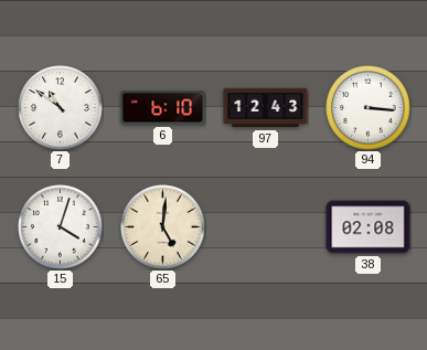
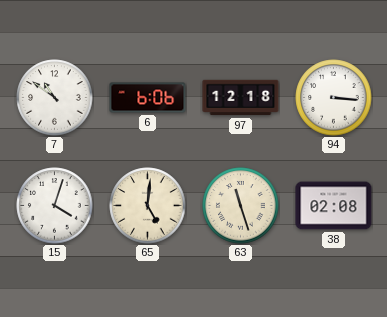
6: 6:10 -> 6:06
97: 12:43 -> 12:18
63: none -> 11:27
